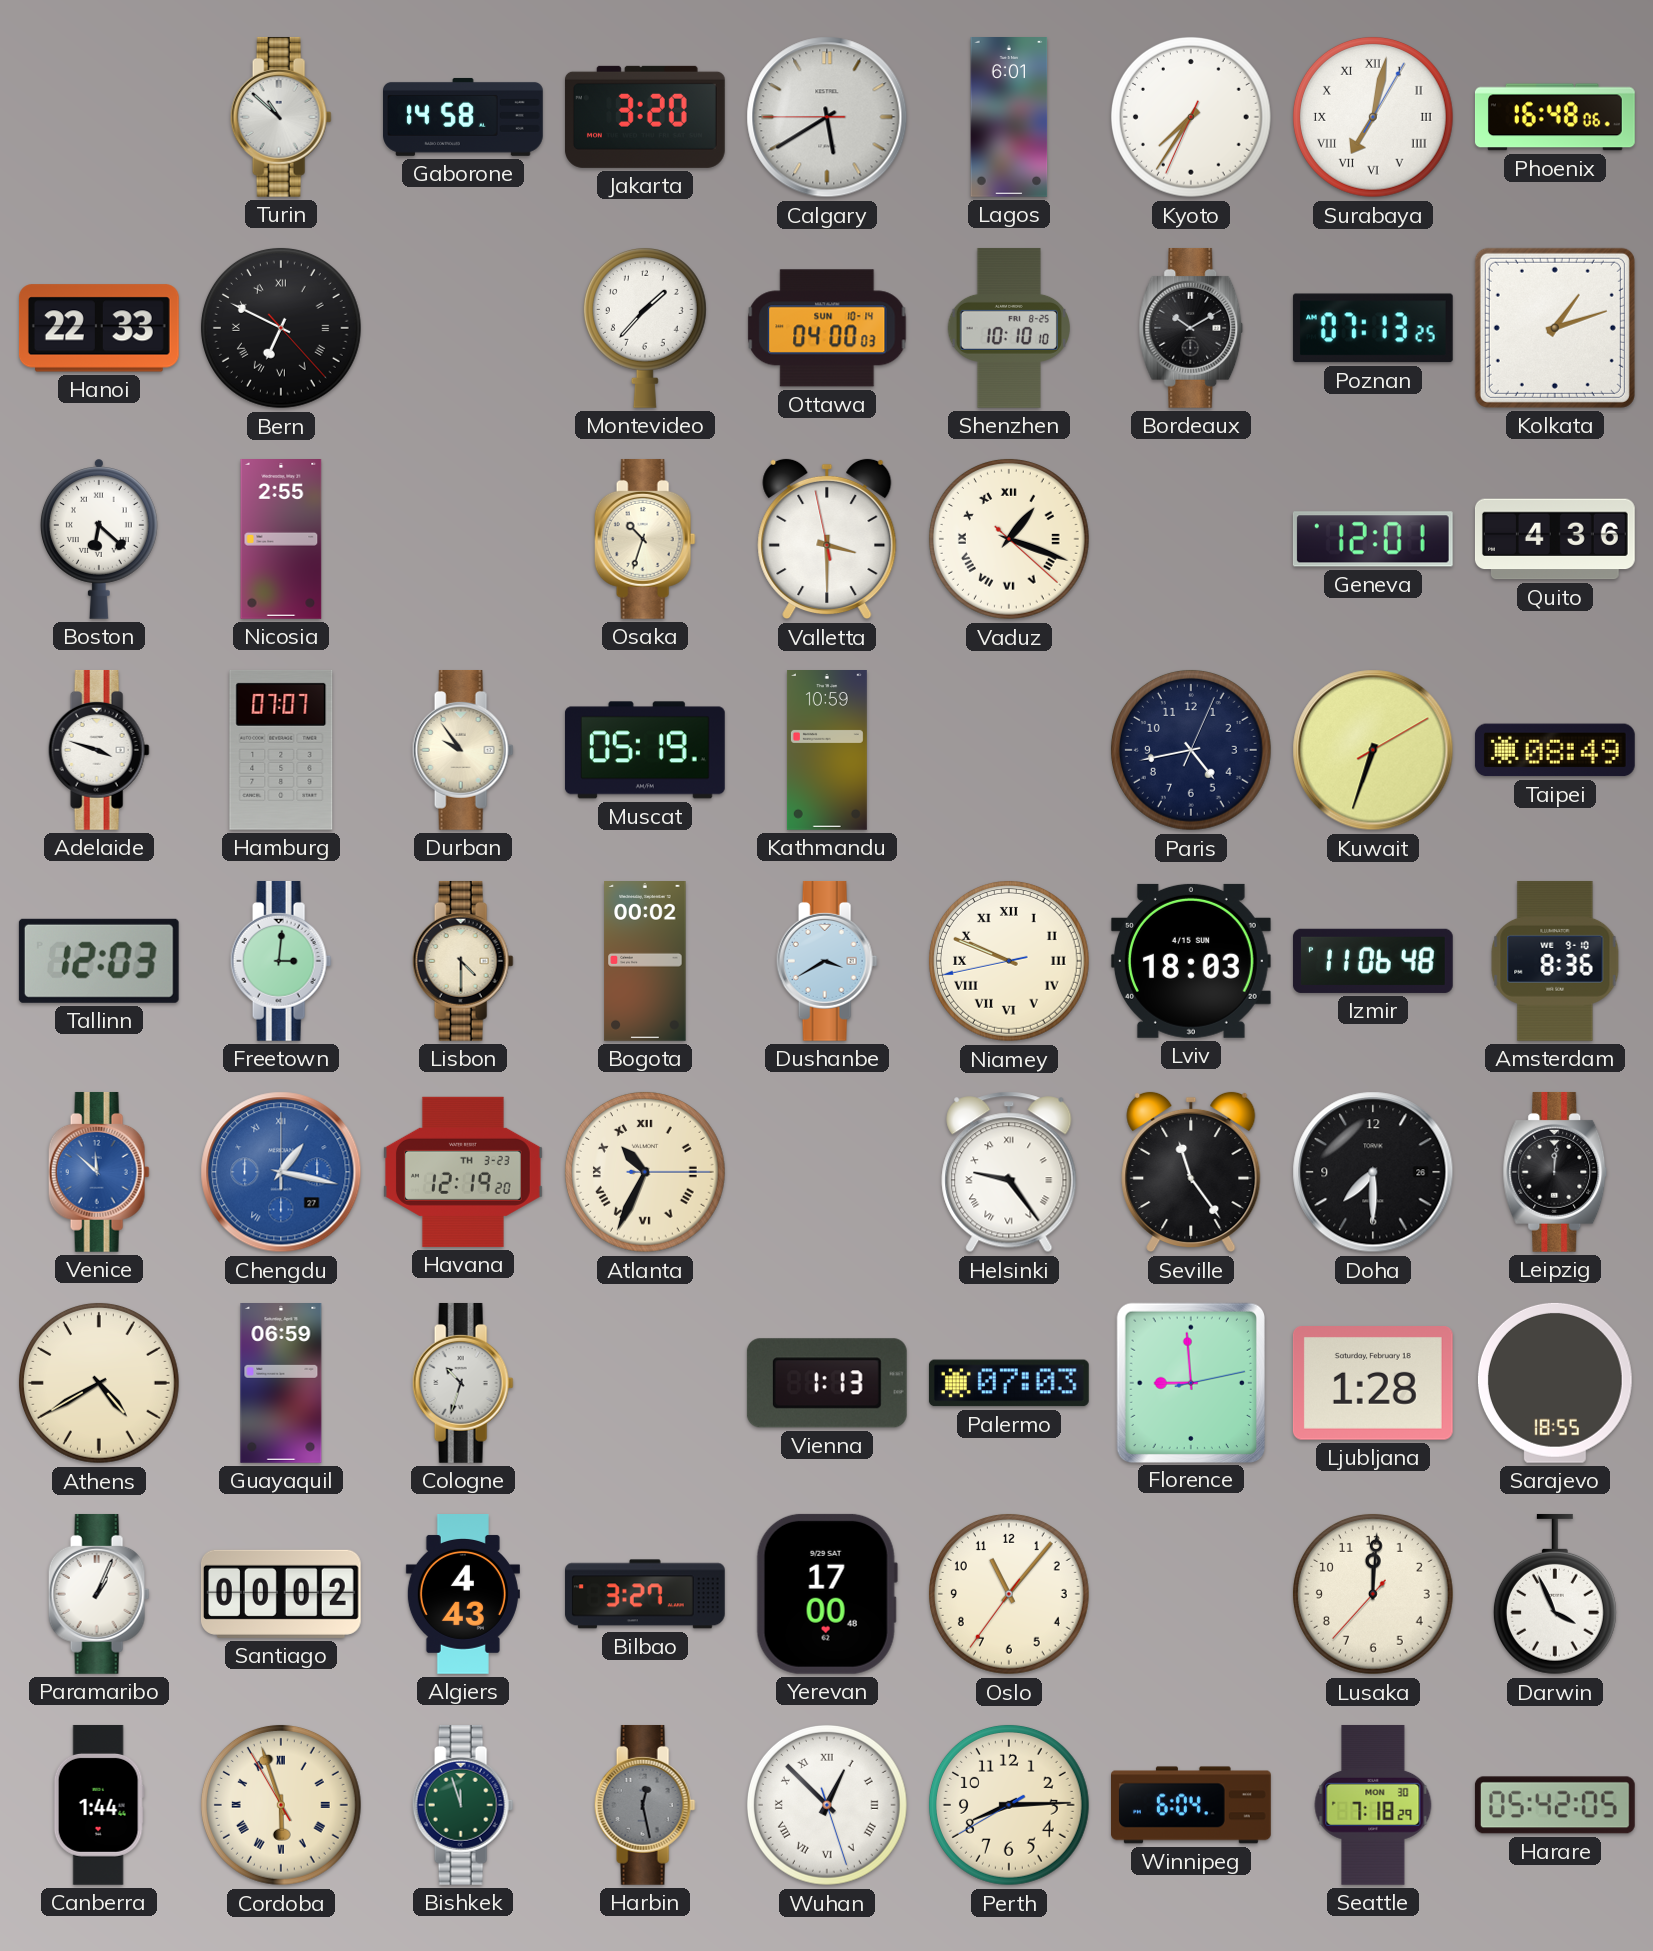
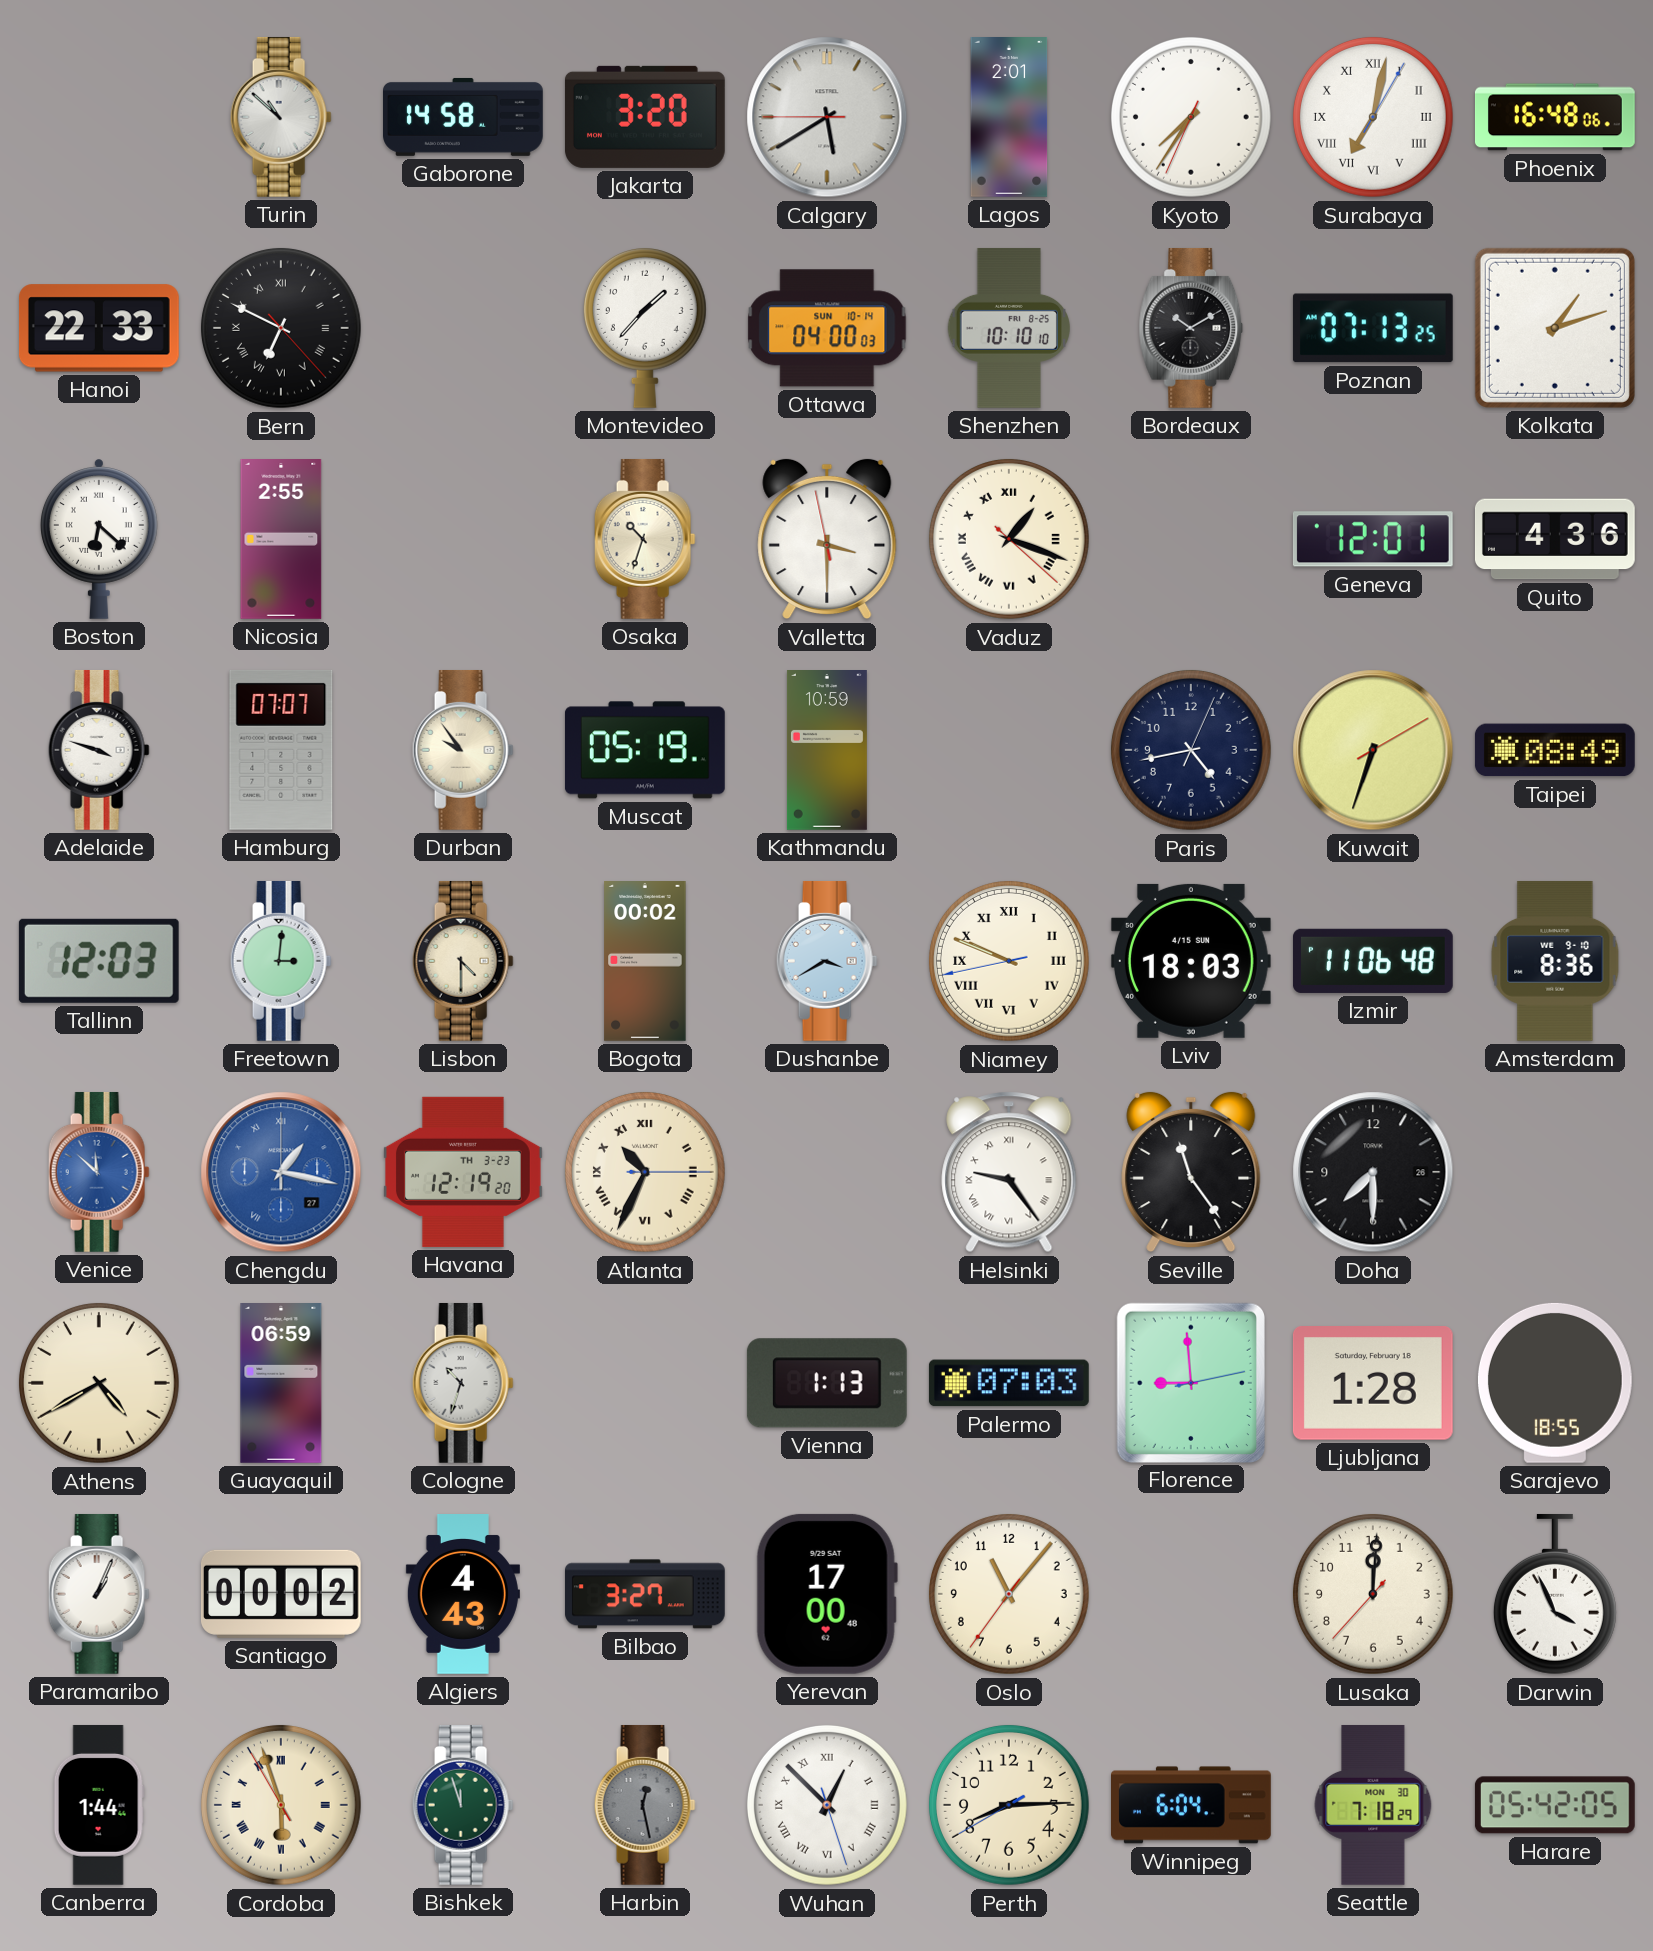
Lagos: 6:01 -> 2:01
Leipzig: 12:01 -> none
